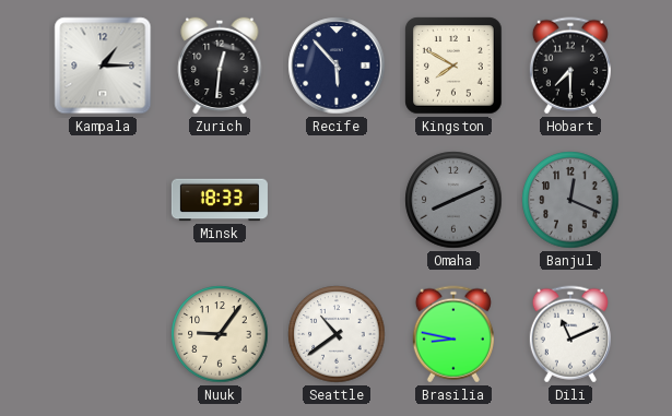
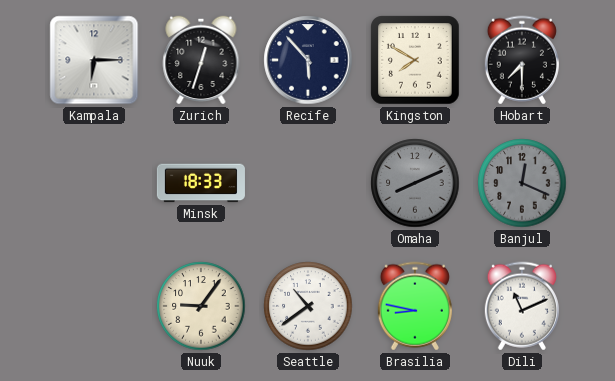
Kampala: 1:15 -> 6:15
Zurich: 12:31 -> 12:33
